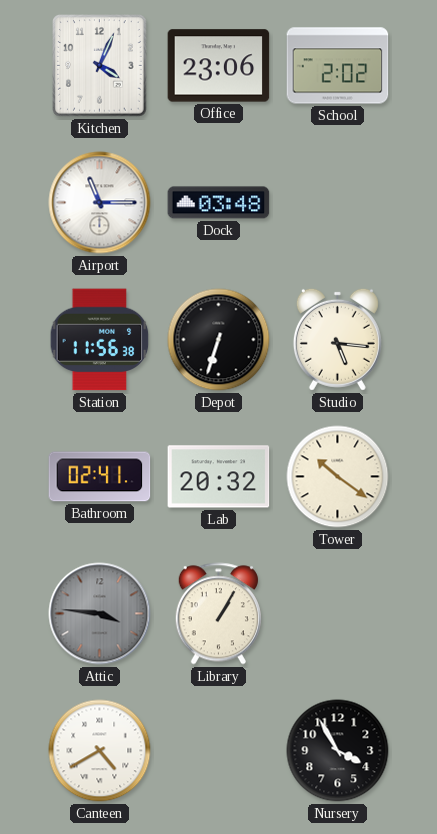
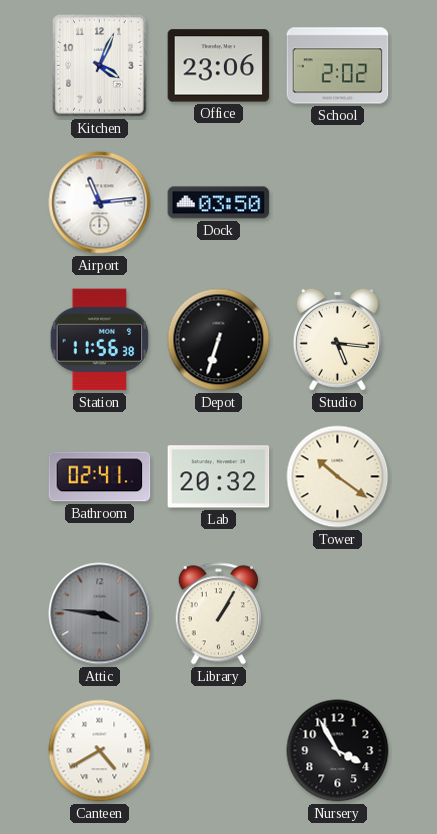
Airport: 11:15 -> 11:14
Dock: 03:48 -> 03:50
